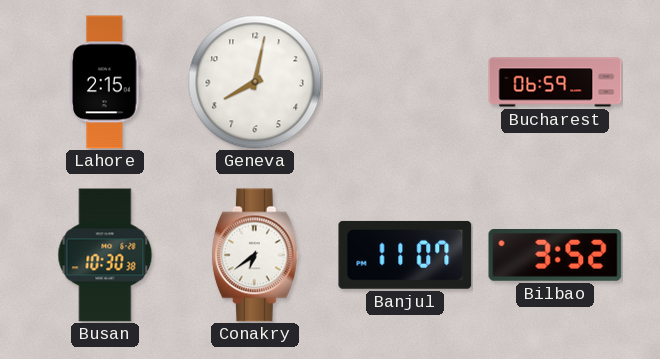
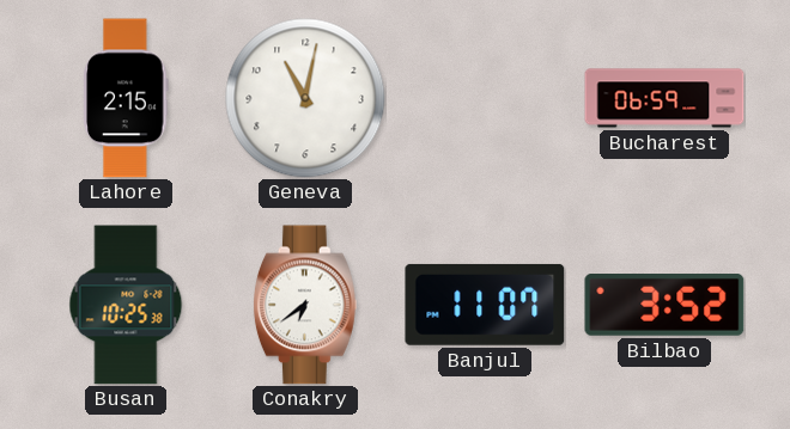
Geneva: 8:02 -> 11:02
Busan: 10:30 -> 10:25
